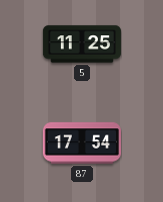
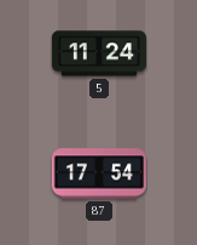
5: 11:25 -> 11:24
